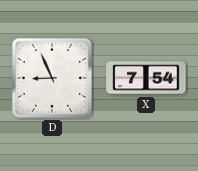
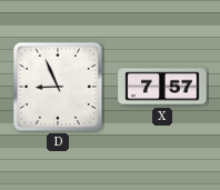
X: 7:54 -> 7:57
